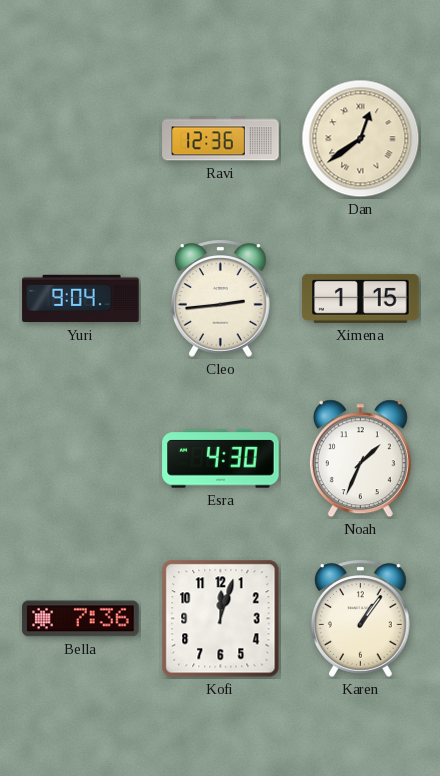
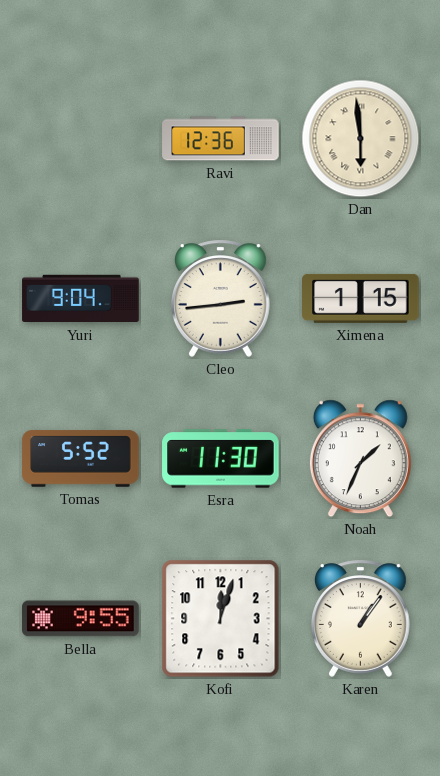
Dan: 12:39 -> 5:59
Tomas: none -> 5:52
Esra: 4:30 -> 11:30
Bella: 7:36 -> 9:55
